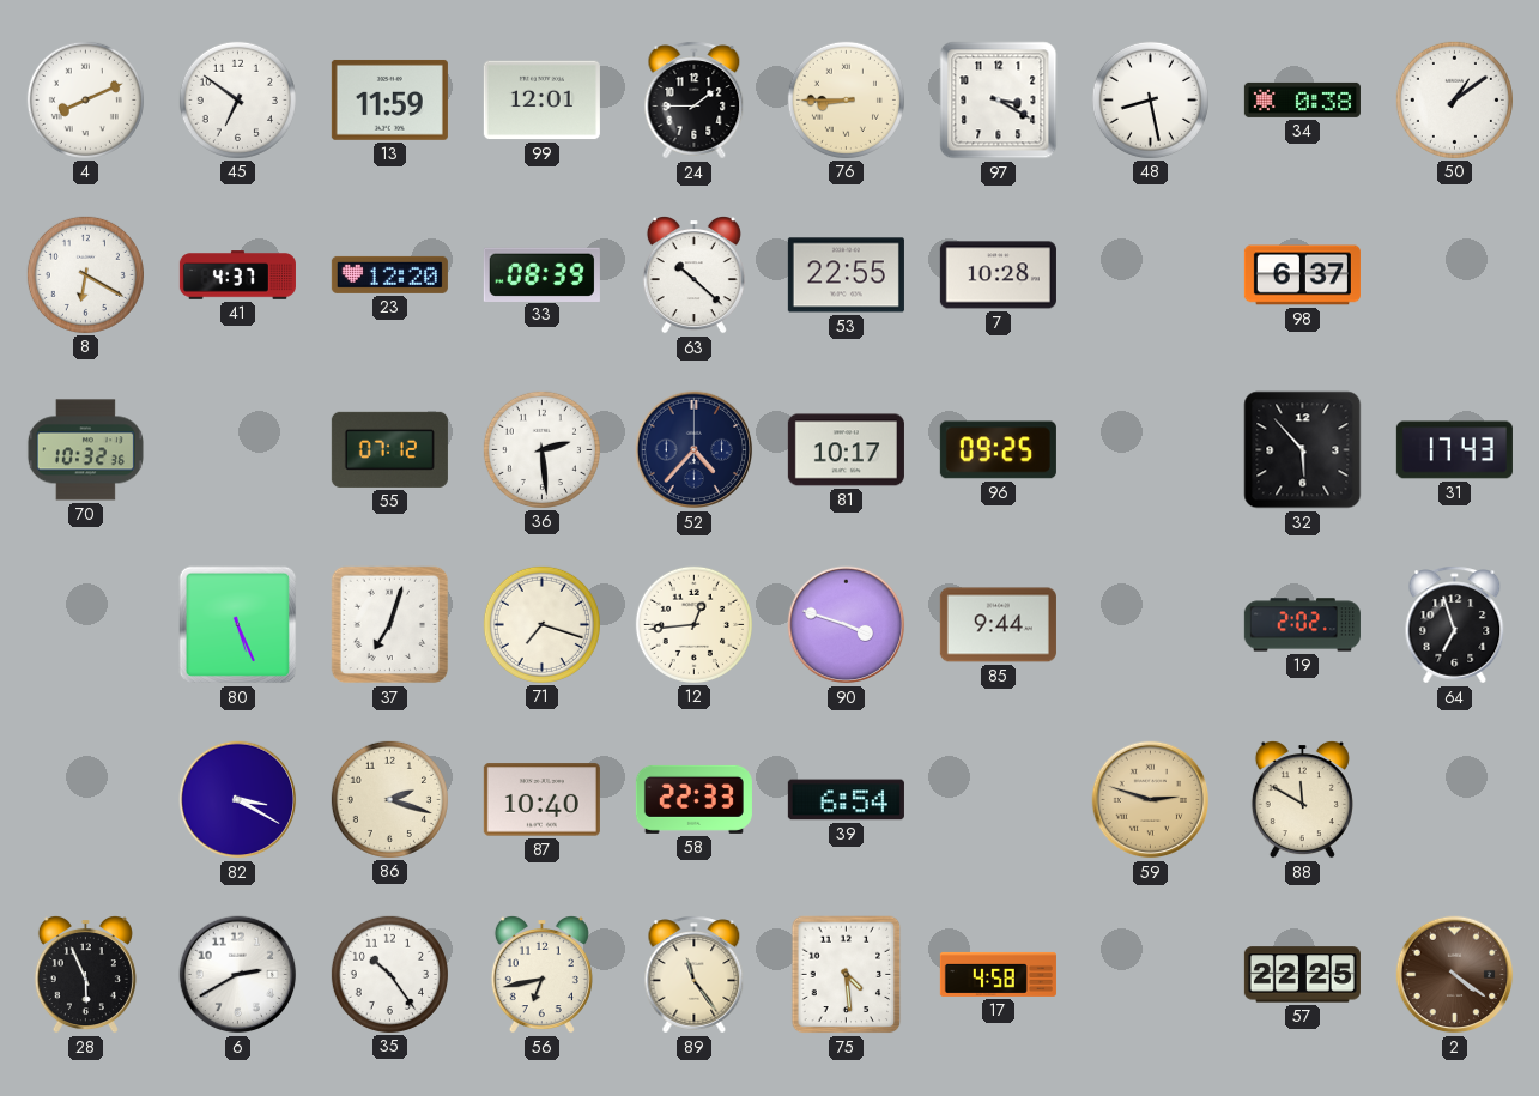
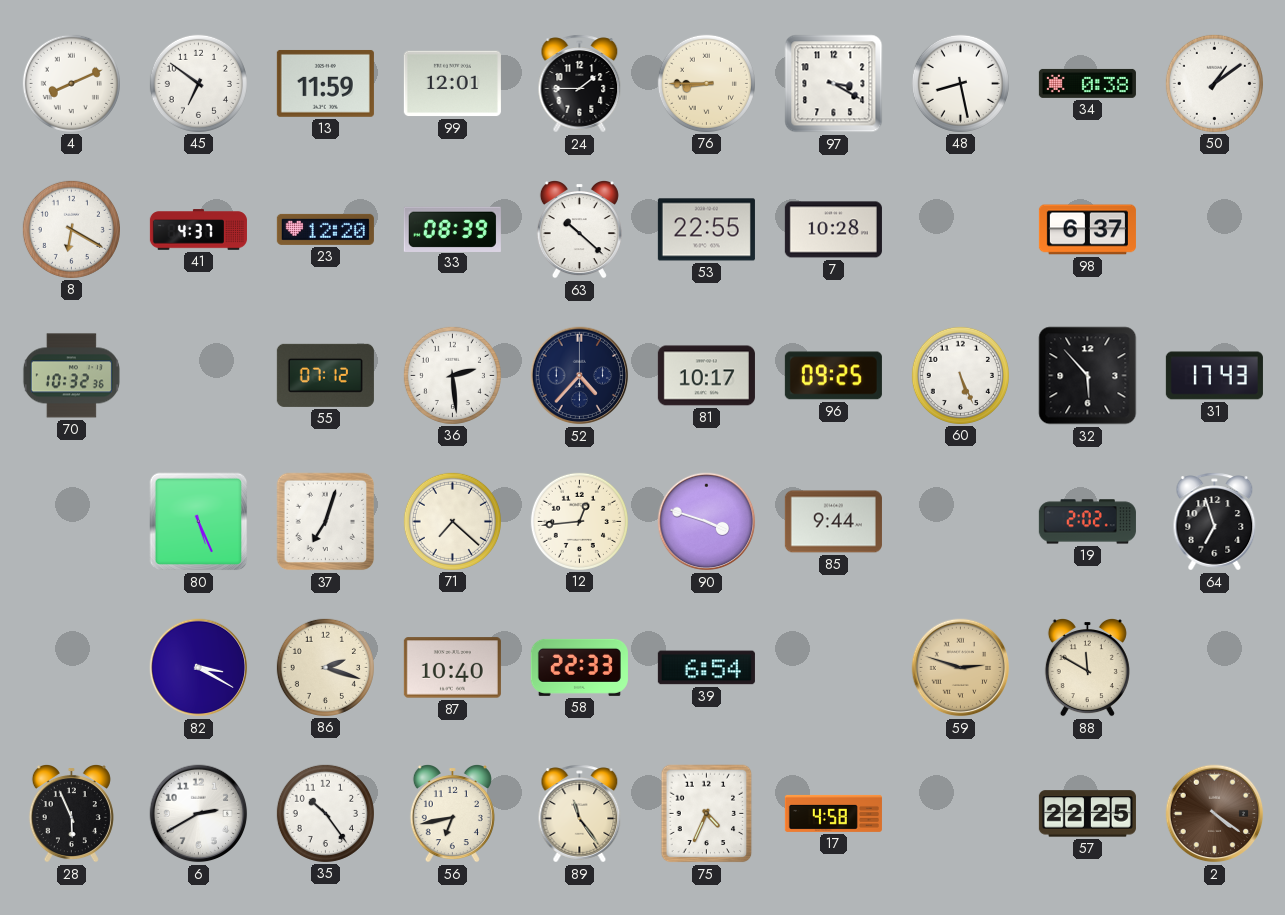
60: none -> 5:26
71: 7:18 -> 7:22
75: 4:29 -> 4:34
